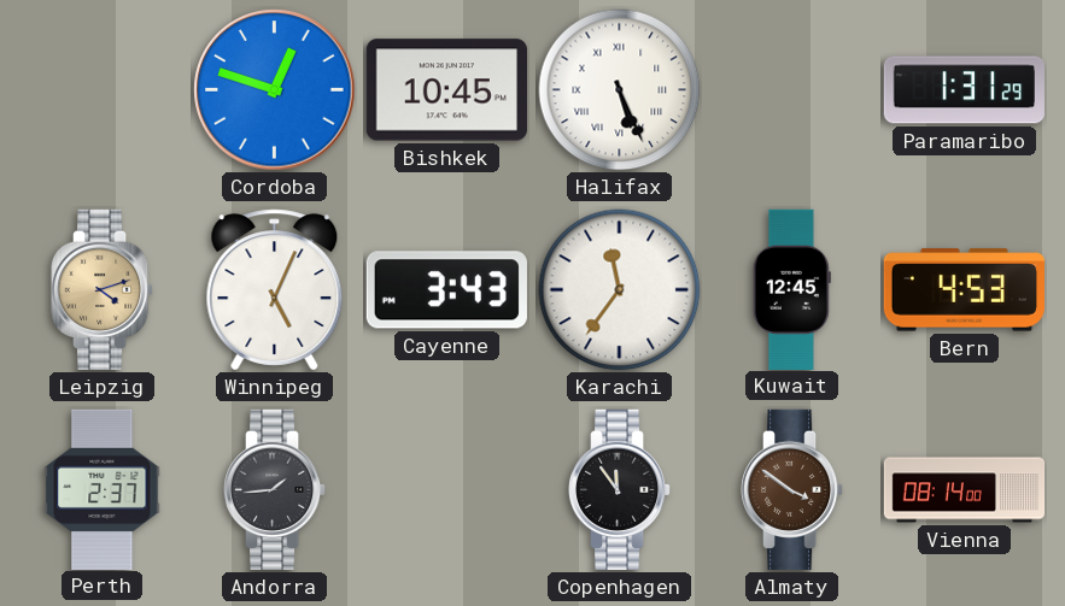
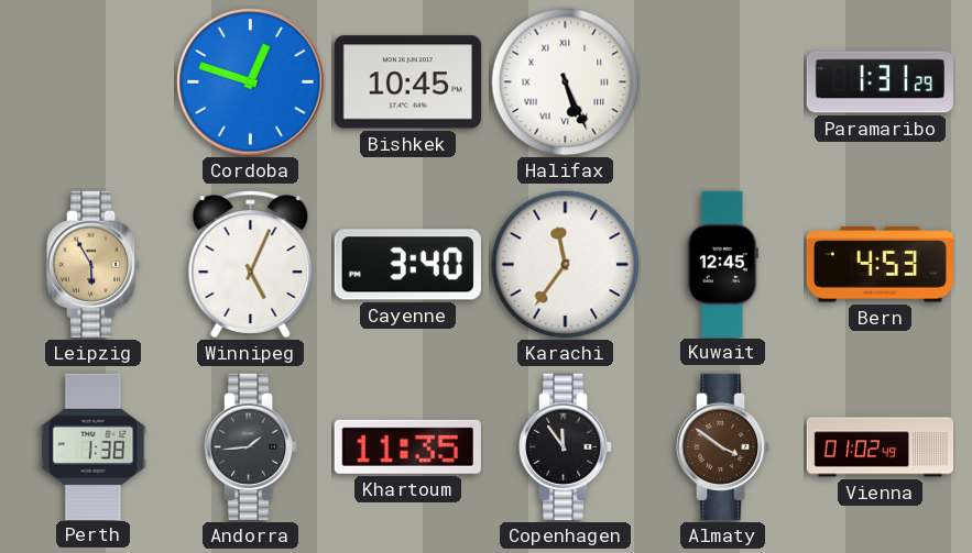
Leipzig: 4:12 -> 5:55
Cayenne: 3:43 -> 3:40
Perth: 2:37 -> 1:38
Khartoum: none -> 11:35
Vienna: 08:14 -> 01:02
